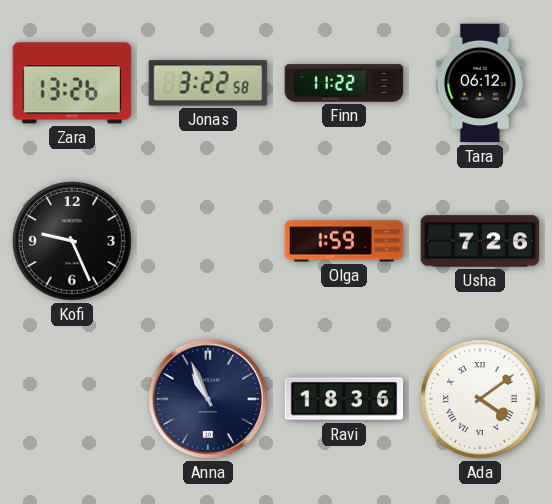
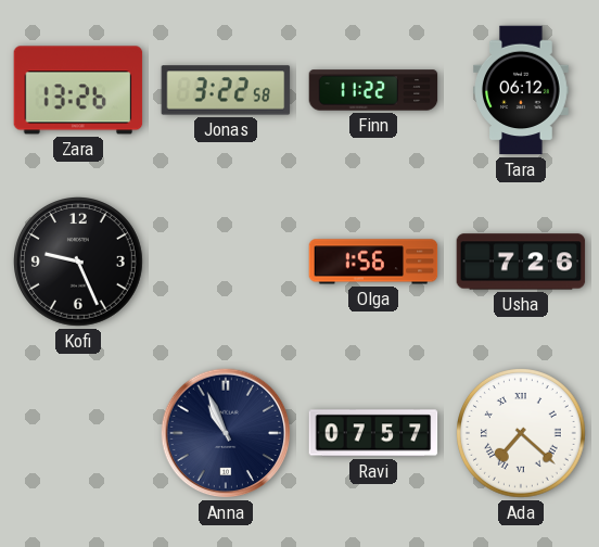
Olga: 1:59 -> 1:56
Ravi: 18:36 -> 07:57
Ada: 4:09 -> 7:22
